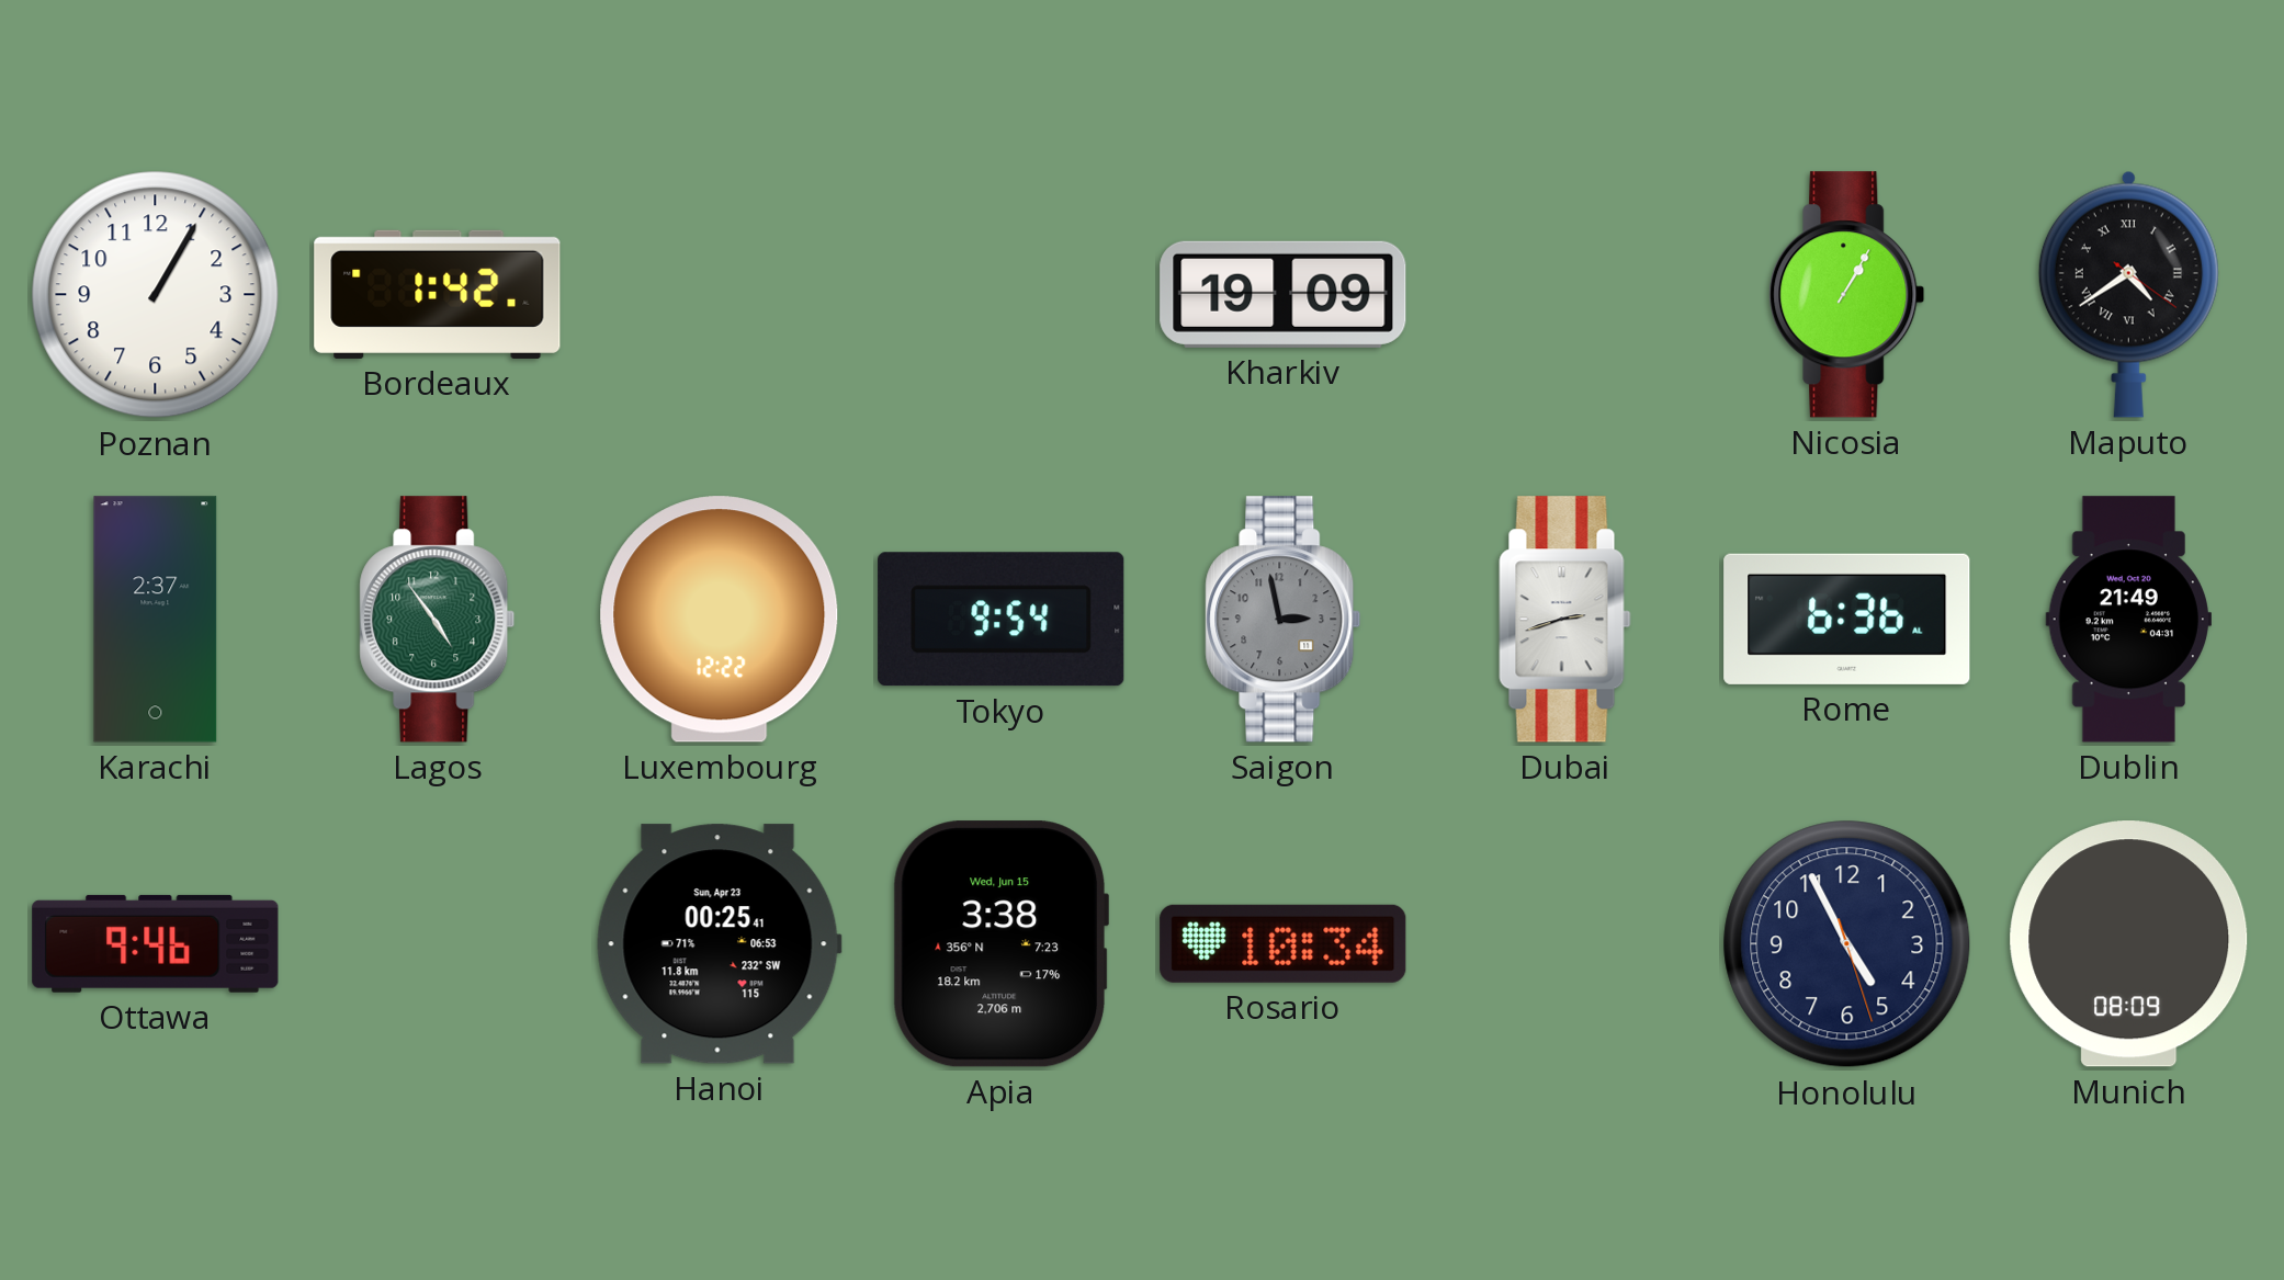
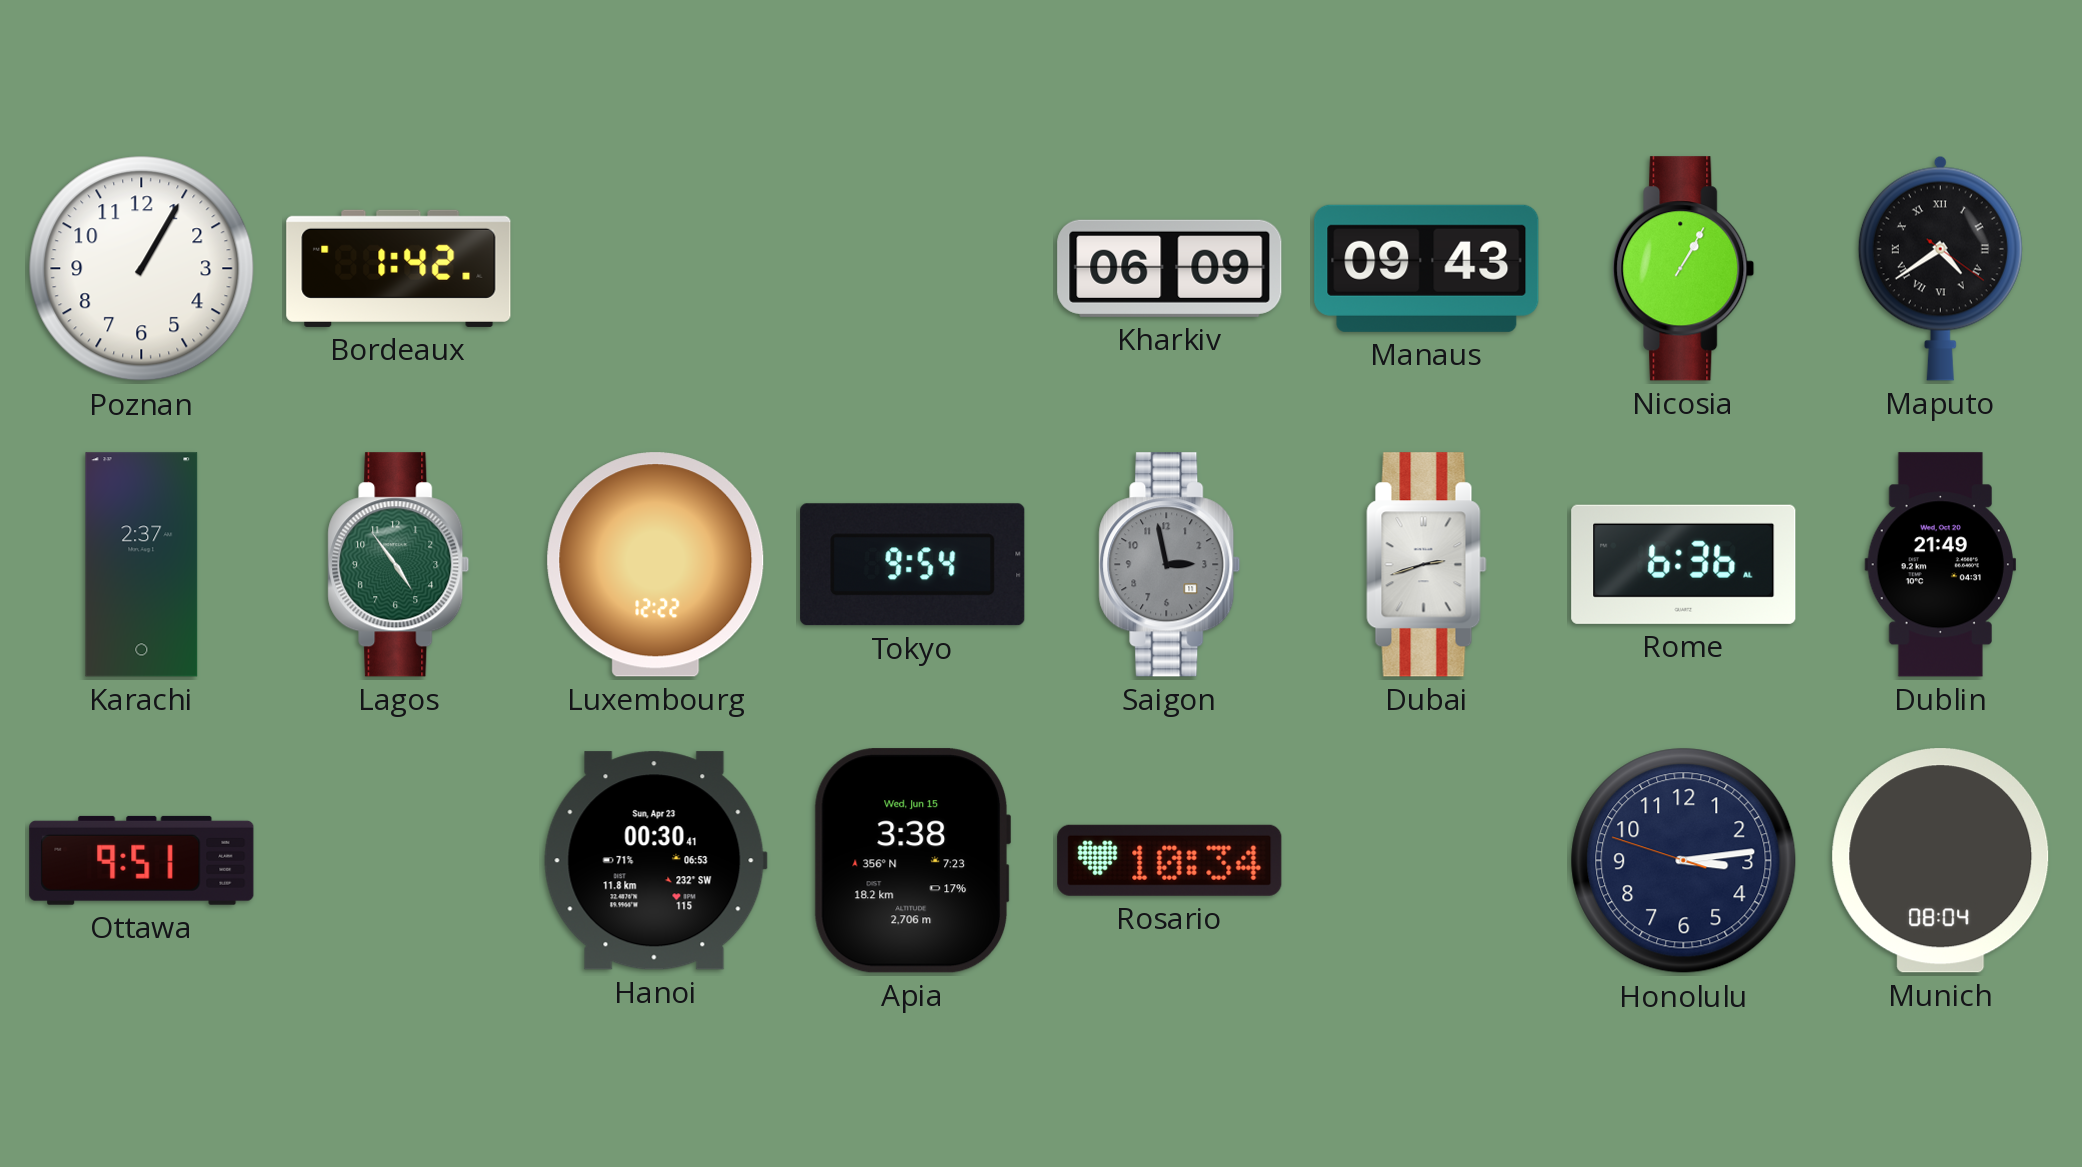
Kharkiv: 19:09 -> 06:09
Manaus: none -> 09:43
Ottawa: 9:46 -> 9:51
Hanoi: 00:25 -> 00:30
Honolulu: 4:55 -> 3:13
Munich: 08:09 -> 08:04
